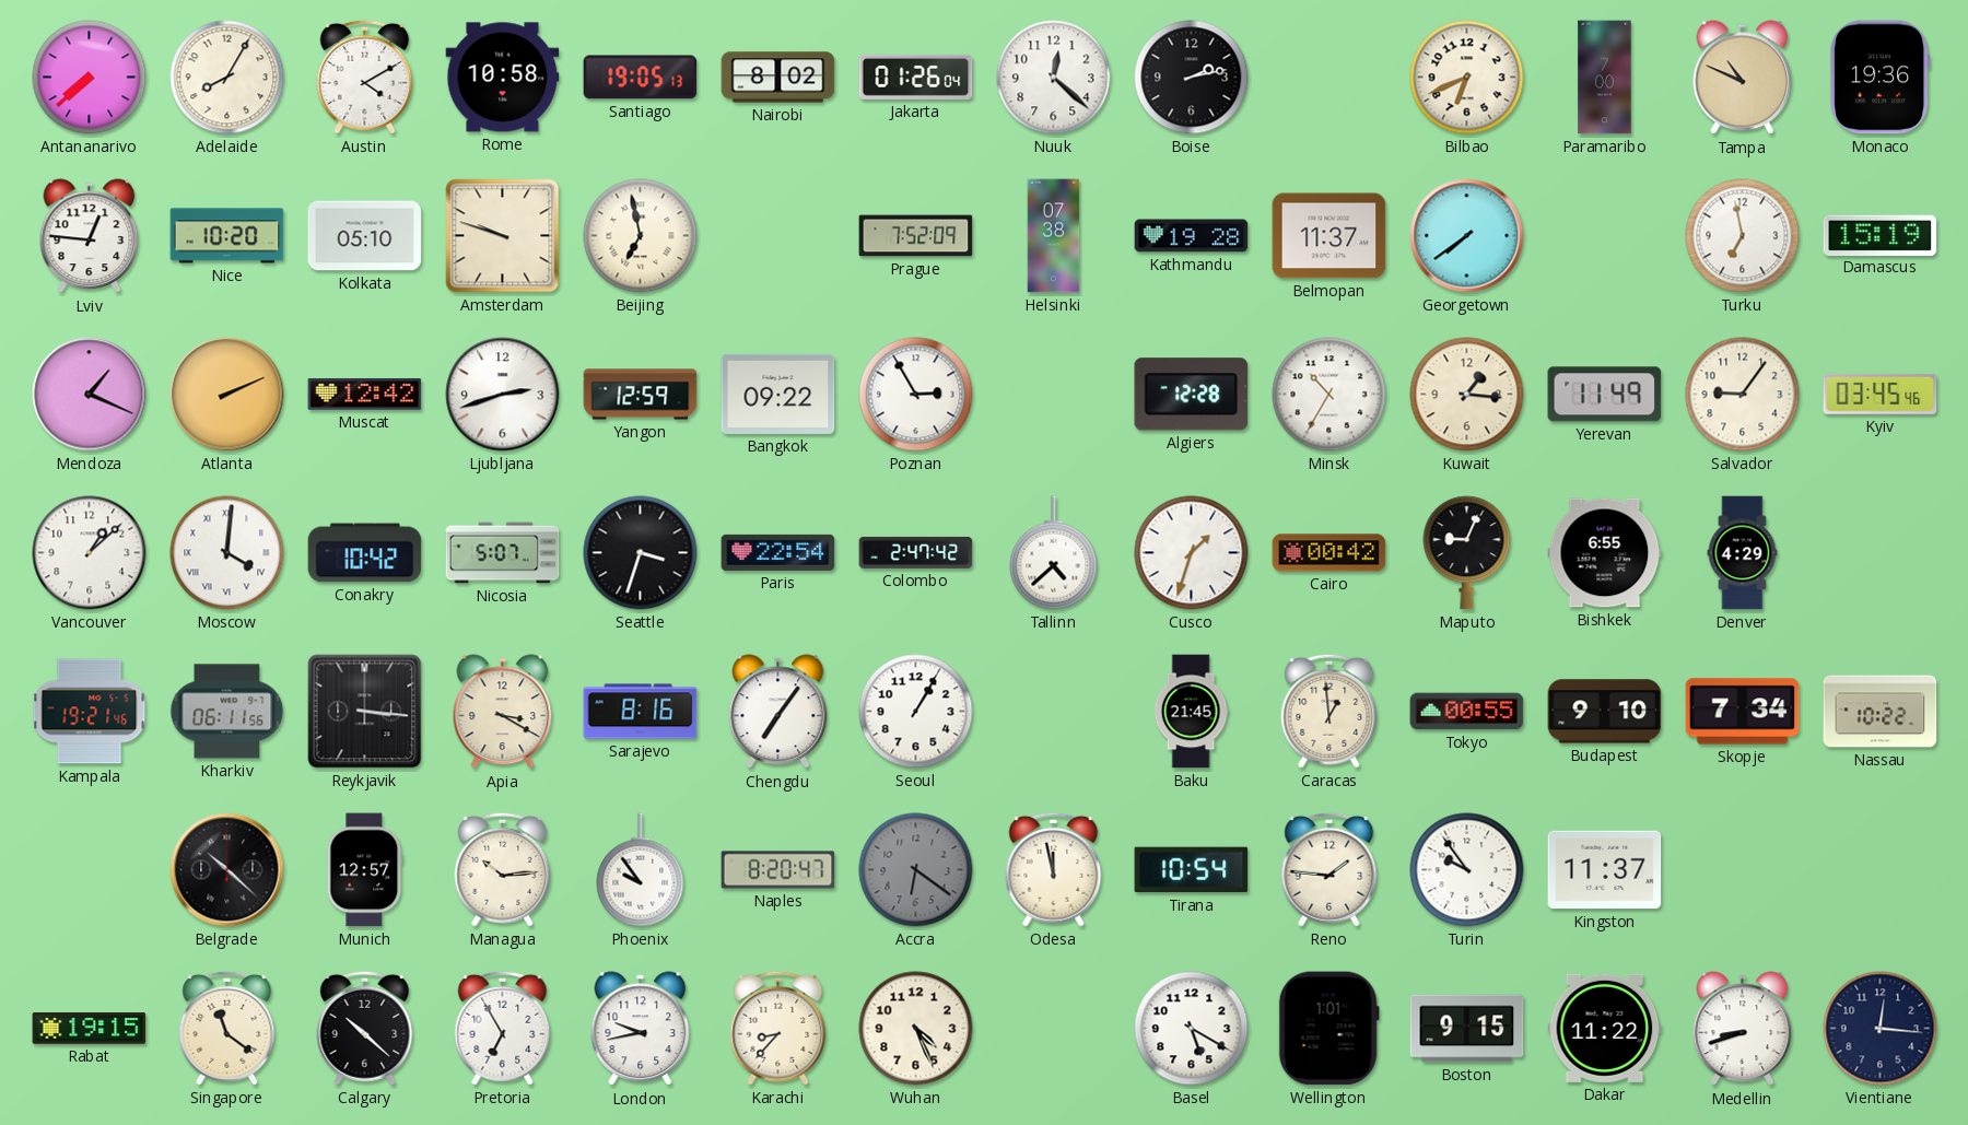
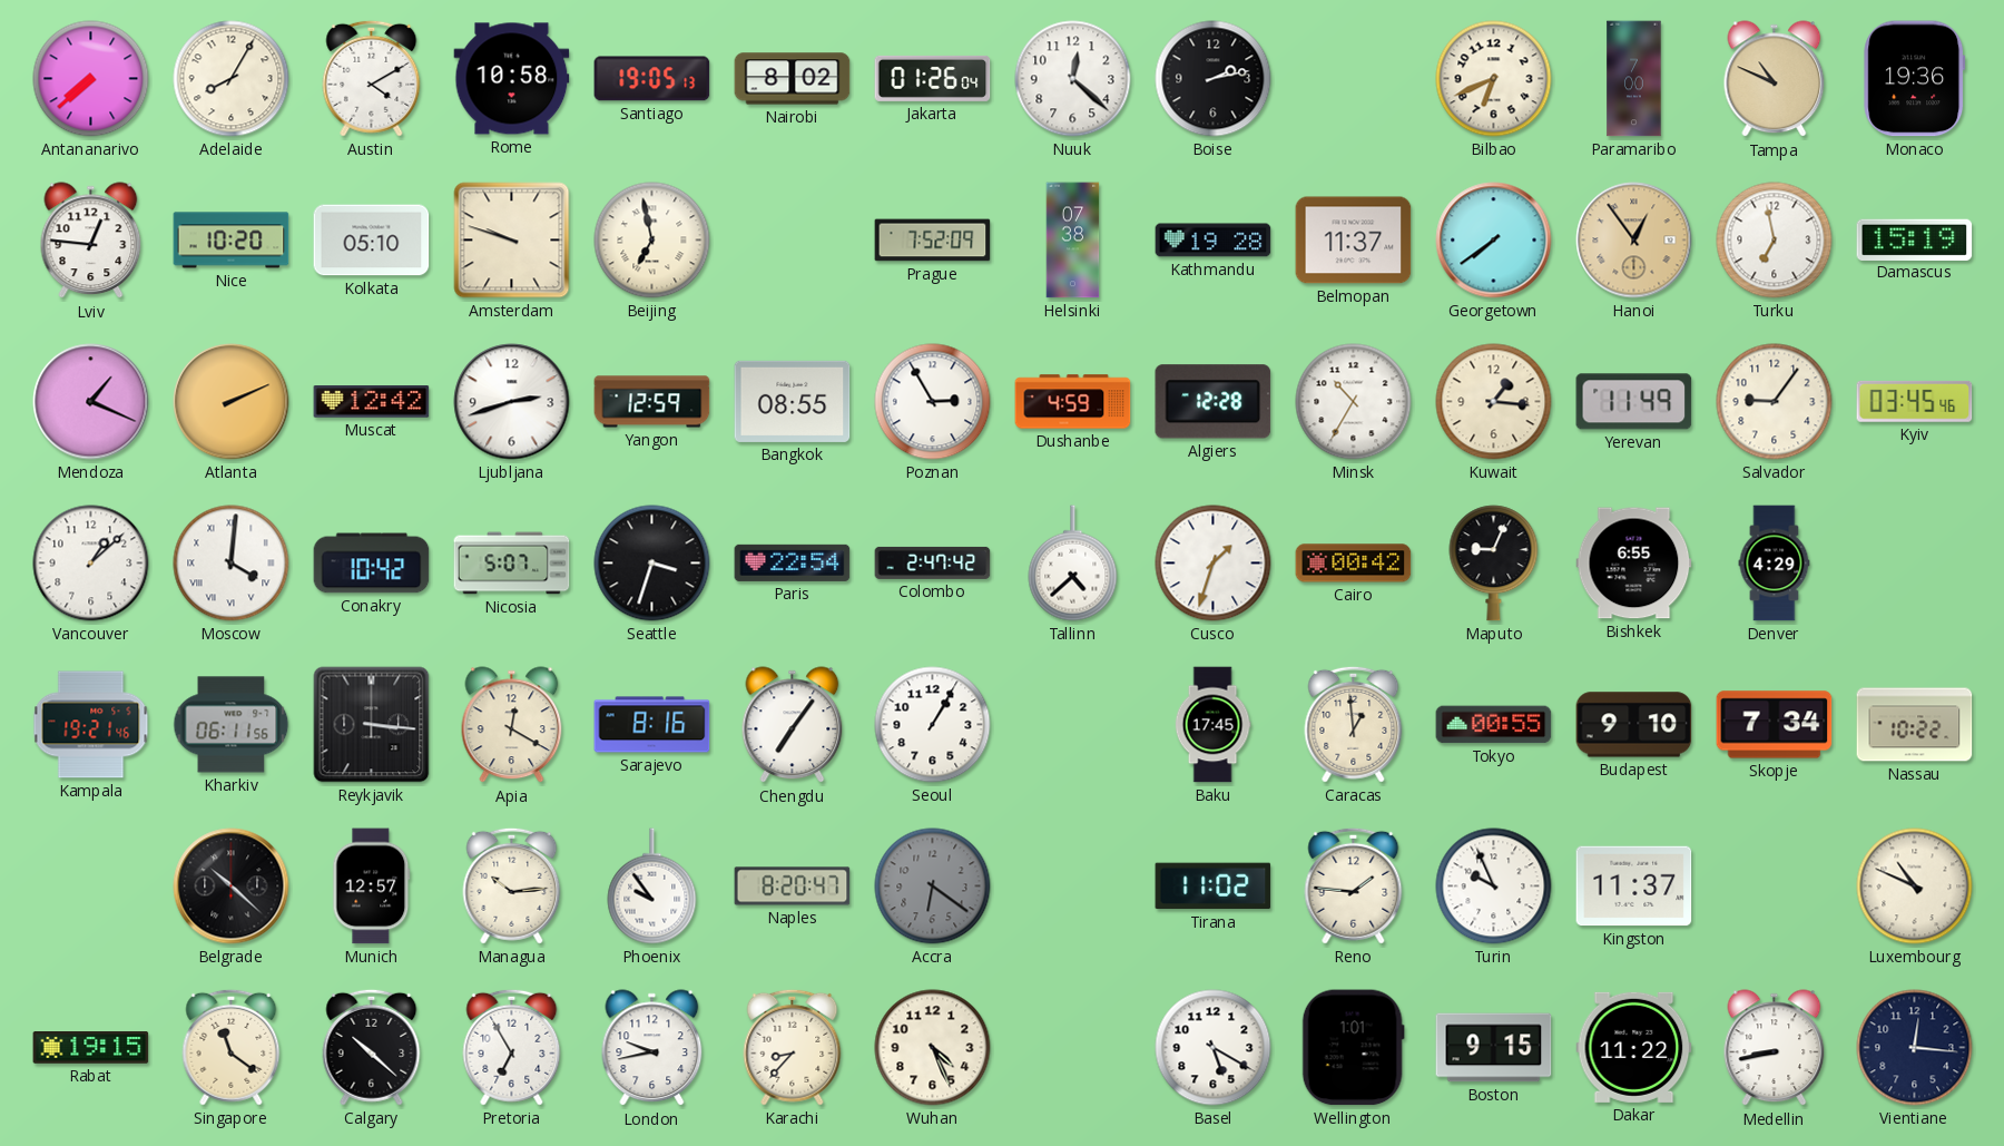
Hanoi: none -> 12:54
Bangkok: 09:22 -> 08:55
Dushanbe: none -> 4:59
Apia: 3:20 -> 12:20
Baku: 21:45 -> 17:45
Odesa: 11:58 -> none
Tirana: 10:54 -> 11:02
Turin: 9:54 -> 9:56
Luxembourg: none -> 10:49
Medellin: 8:42 -> 8:43
